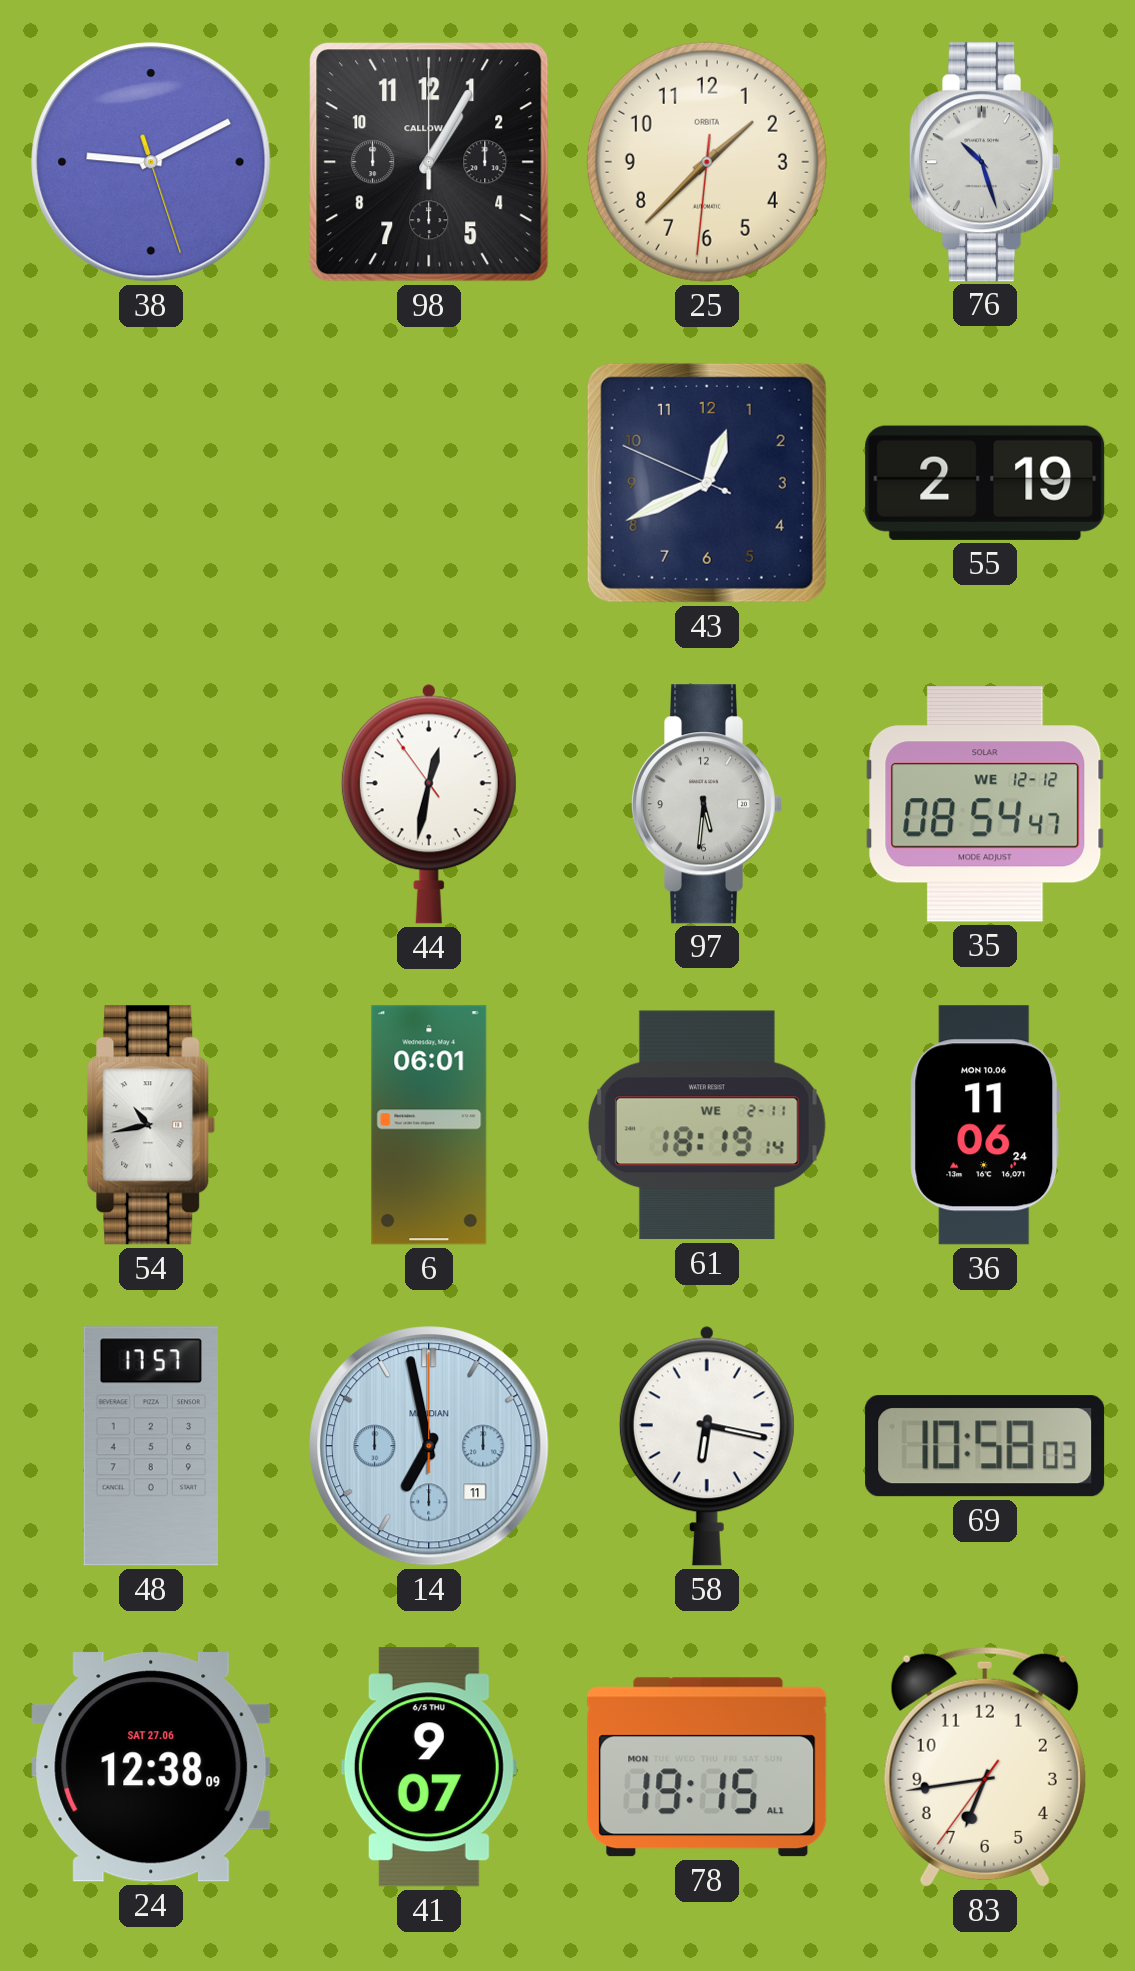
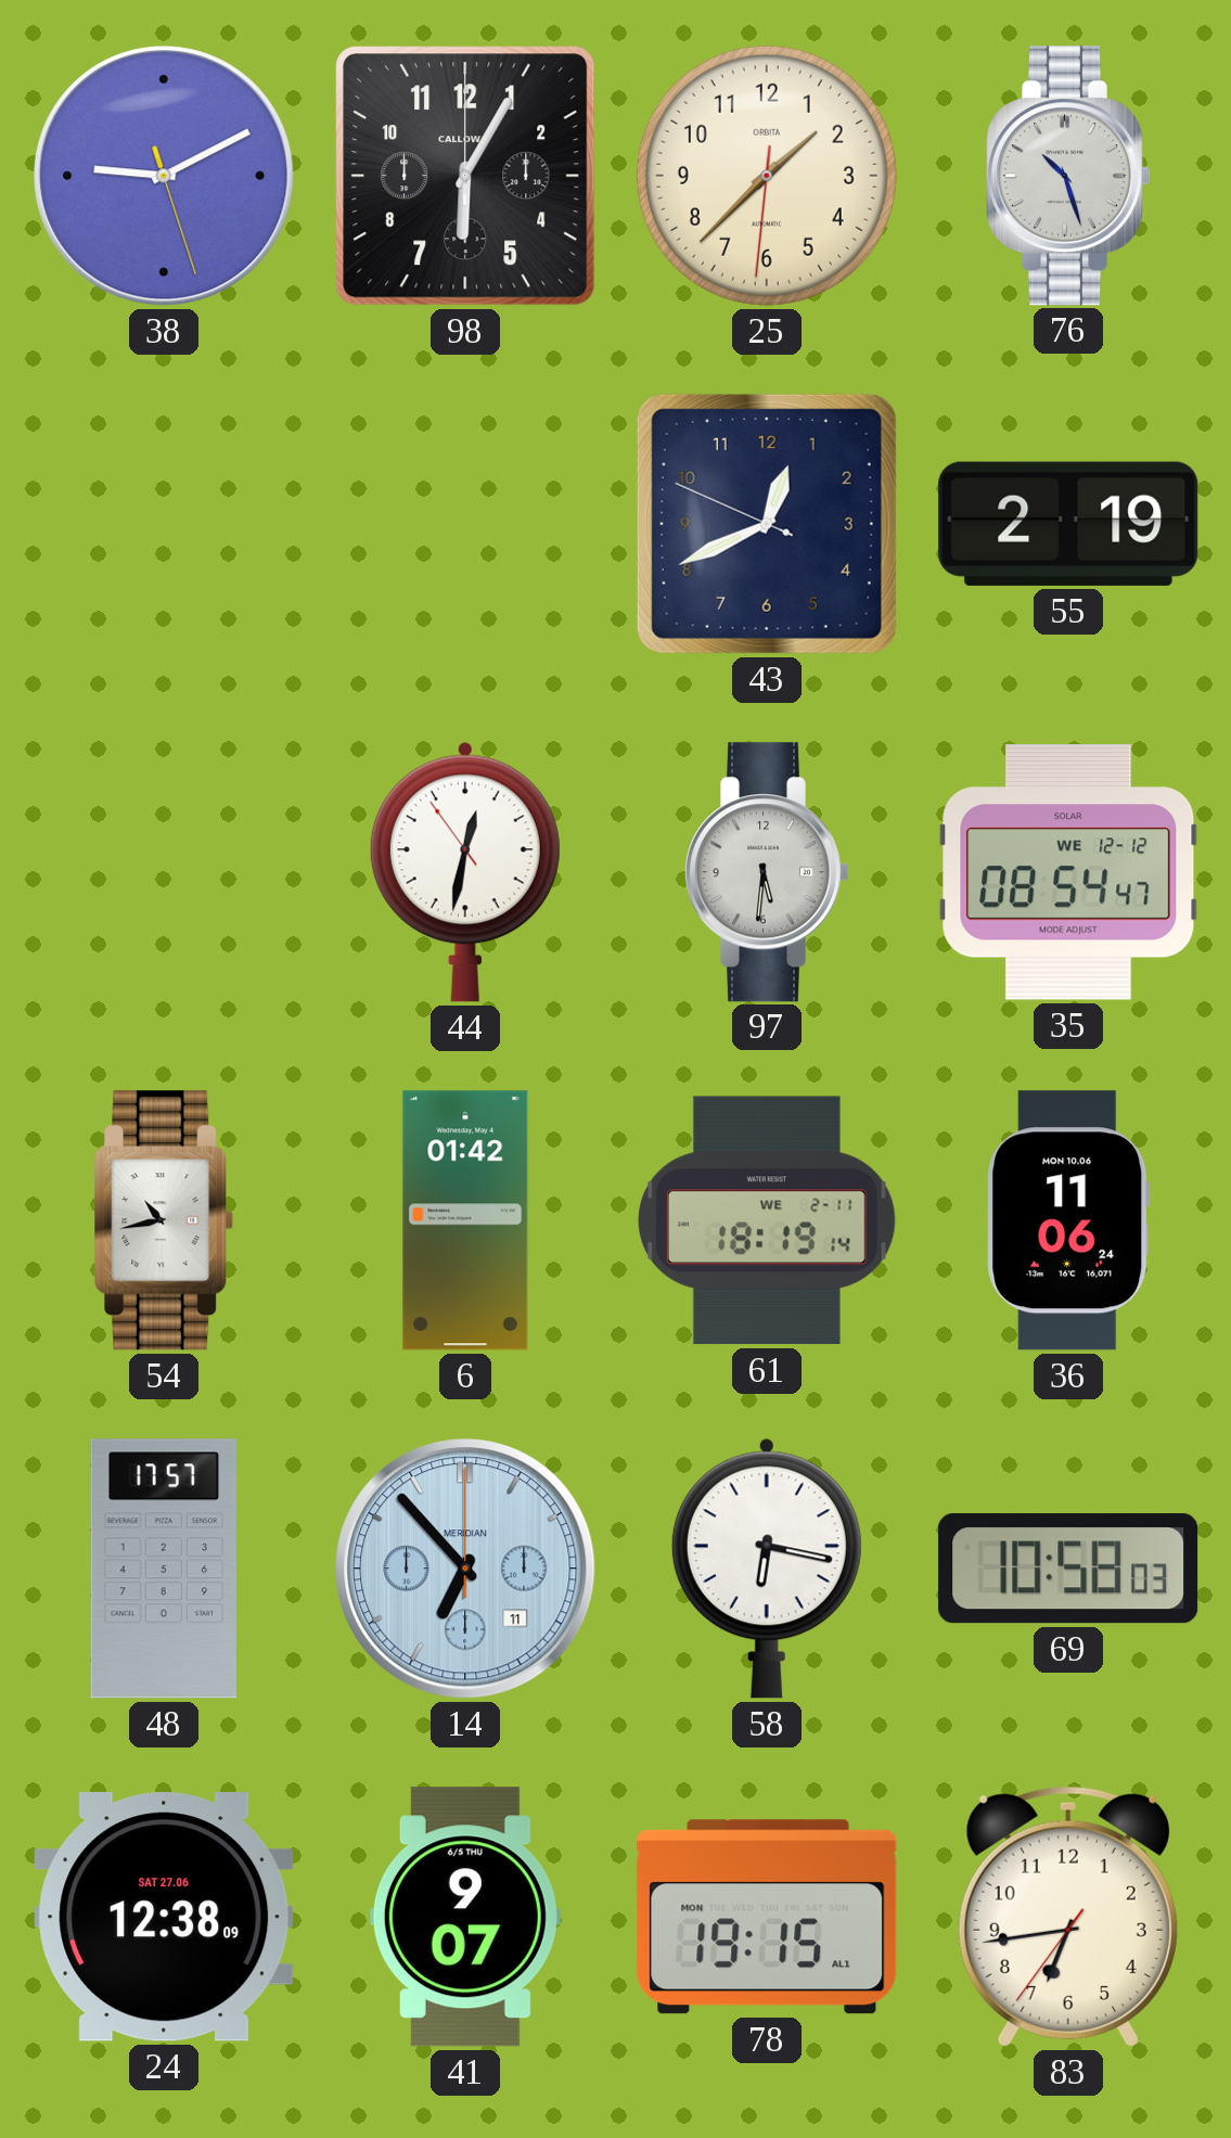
98: 1:05 -> 6:05
6: 06:01 -> 01:42
14: 6:58 -> 6:53
